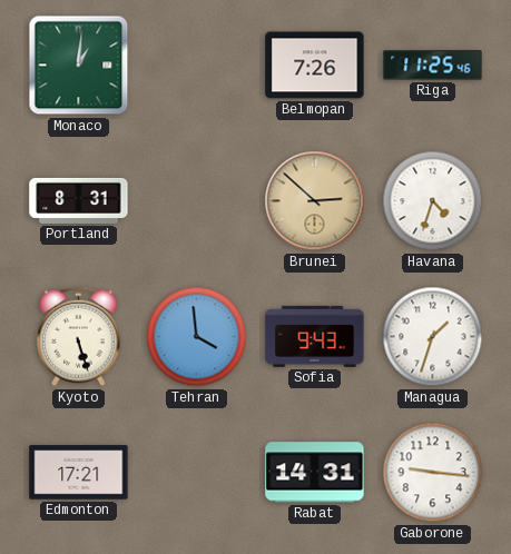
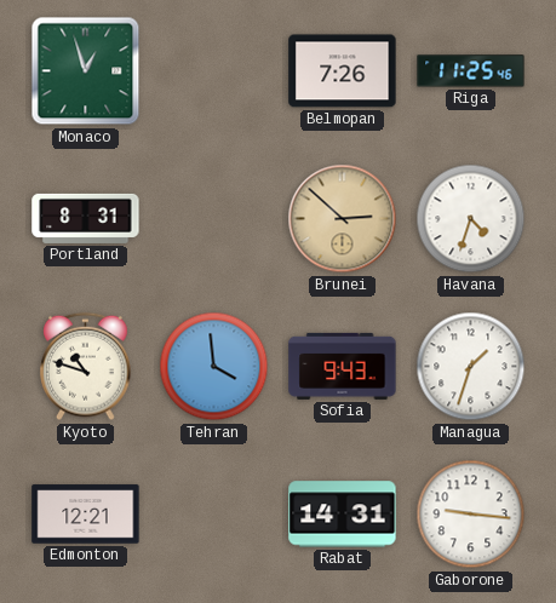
Monaco: 1:01 -> 12:57
Kyoto: 5:27 -> 10:48
Edmonton: 17:21 -> 12:21
